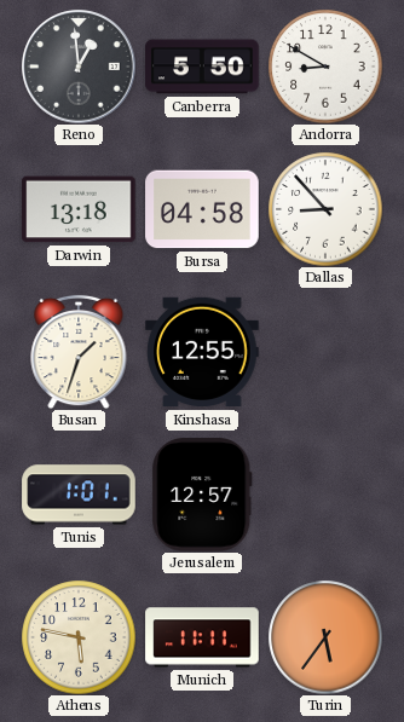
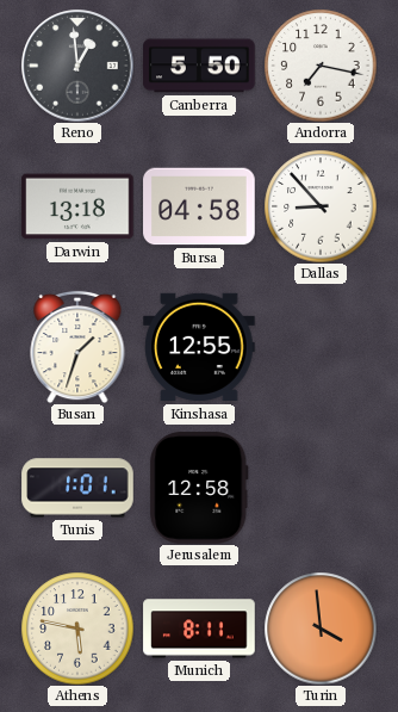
Andorra: 8:50 -> 7:17
Jerusalem: 12:57 -> 12:58
Munich: 11:11 -> 8:11
Turin: 5:36 -> 3:59
